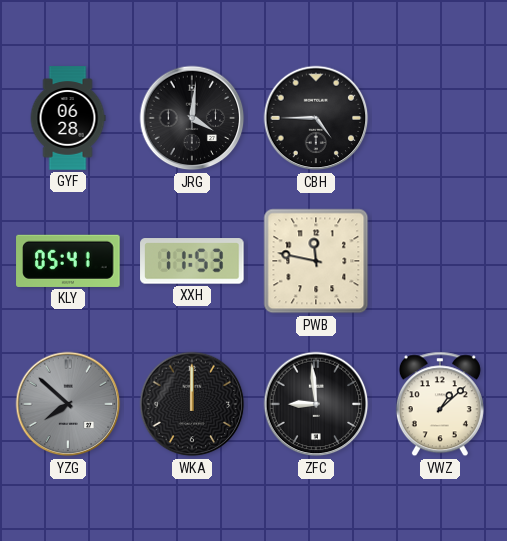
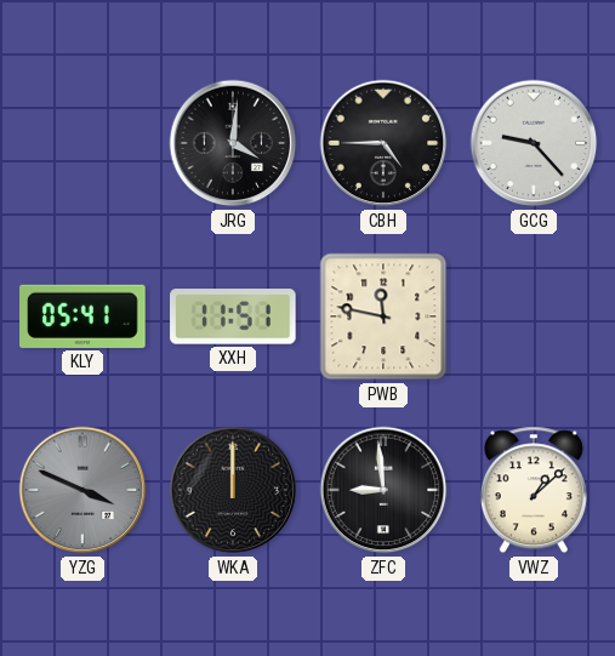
GYF: 06:28 -> none
GCG: none -> 9:23
XXH: 11:53 -> 11:51
YZG: 7:52 -> 3:49
